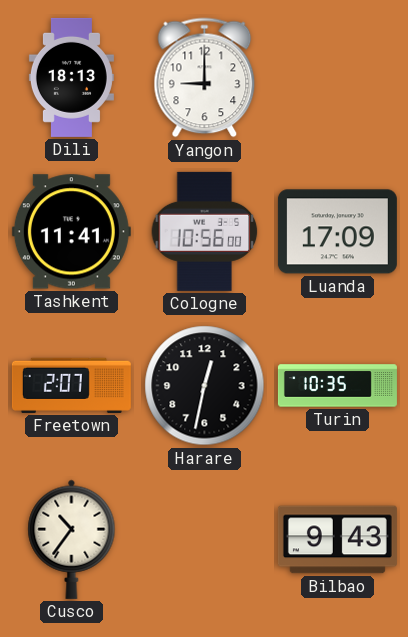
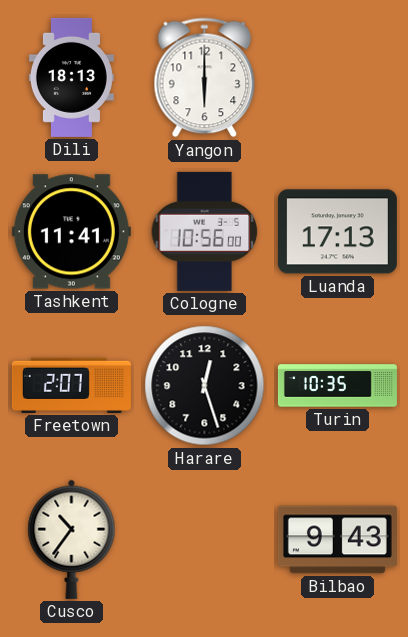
Yangon: 9:00 -> 6:00
Luanda: 17:09 -> 17:13
Harare: 12:32 -> 12:27
